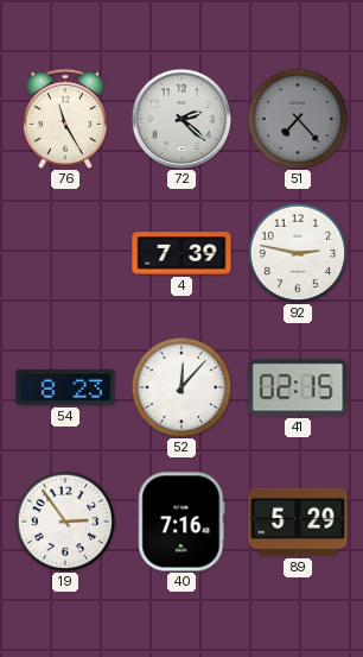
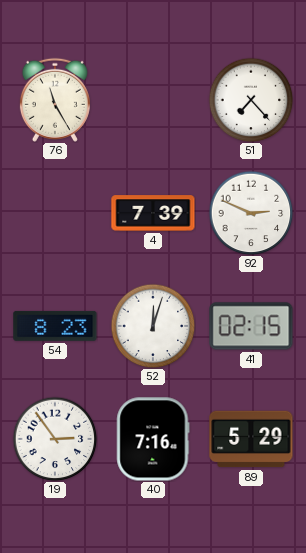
72: 2:22 -> none
51 dial: grey -> white
92: 2:47 -> 2:49
52: 12:07 -> 12:03
